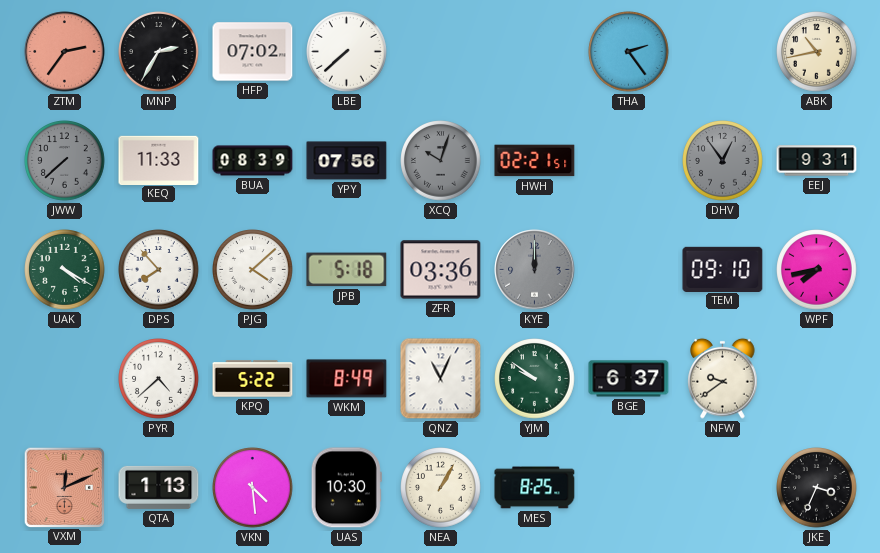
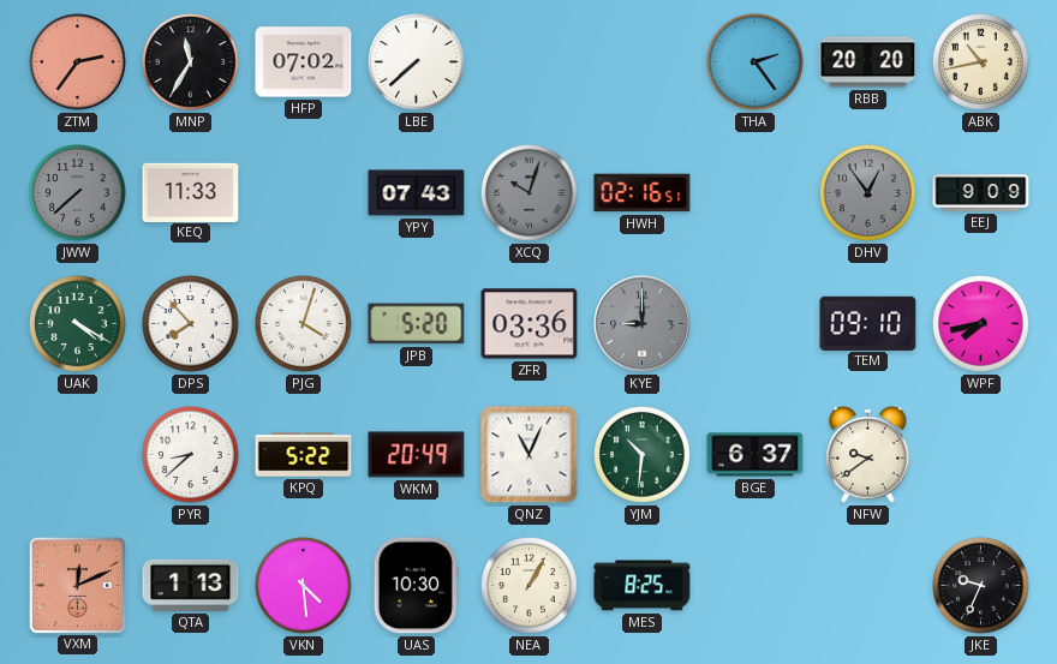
MNP: 2:35 -> 11:35
RBB: none -> 20:20
BUA: 08:39 -> none
YPY: 07:56 -> 07:43
HWH: 02:21 -> 02:16
EEJ: 9:31 -> 9:09
PJG: 4:08 -> 4:03
JPB: 5:18 -> 5:20
KYE: 12:00 -> 9:00
PYR: 4:38 -> 8:38
WKM: 8:49 -> 20:49
YJM: 9:51 -> 10:31
JKE: 3:34 -> 9:34
